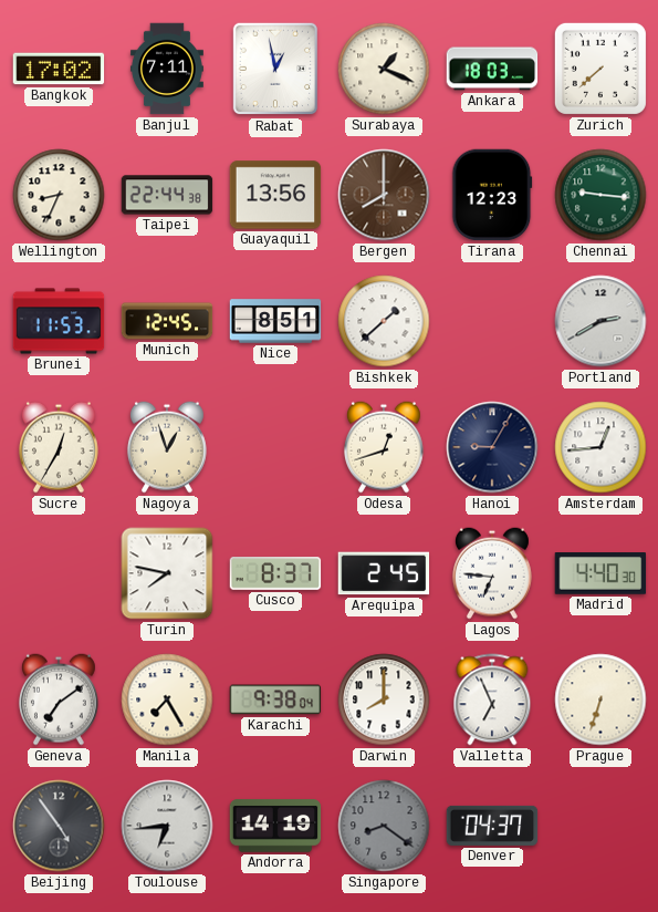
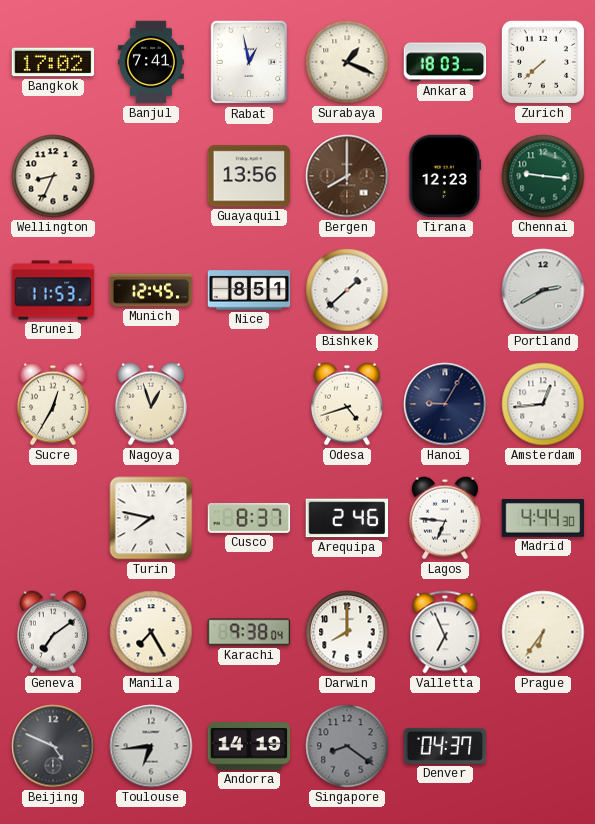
Banjul: 7:11 -> 7:41
Taipei: 22:44 -> none
Odesa: 12:42 -> 4:42
Arequipa: 2:45 -> 2:46
Madrid: 4:40 -> 4:44
Prague: 6:33 -> 6:36
Beijing: 4:54 -> 4:49
